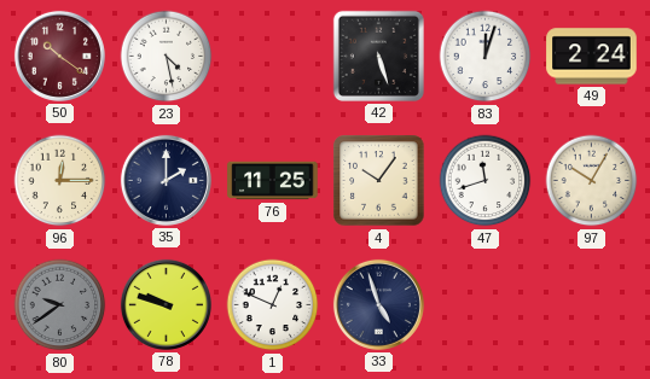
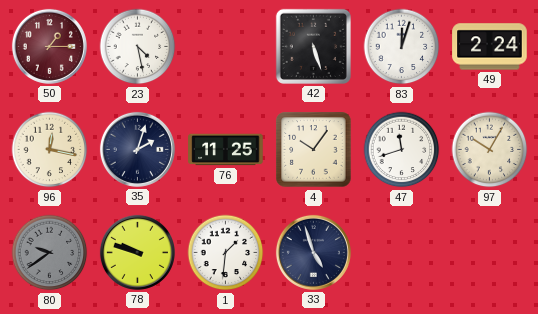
50: 10:21 -> 1:15
96: 12:15 -> 12:17
35: 2:00 -> 2:03
1: 12:49 -> 1:31
